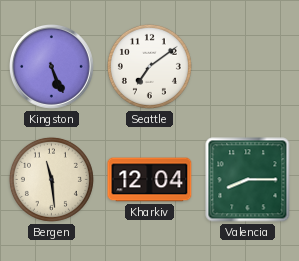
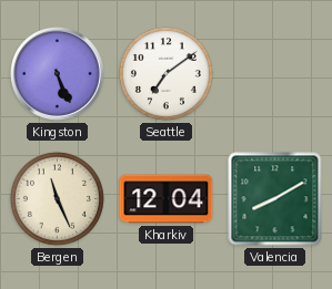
Bergen: 11:29 -> 11:26
Valencia: 8:15 -> 8:10
